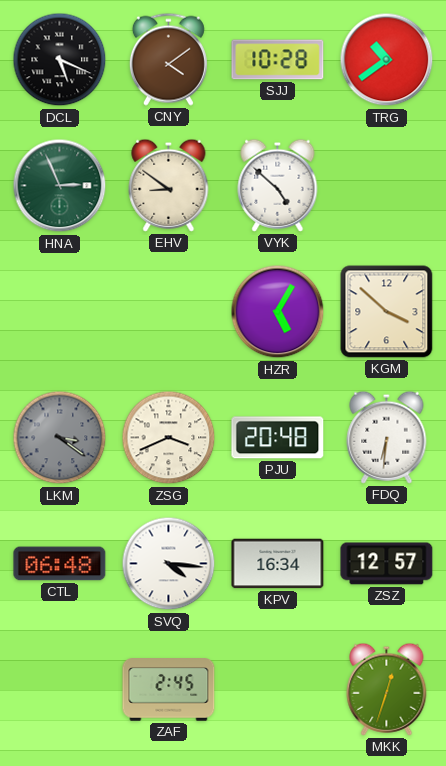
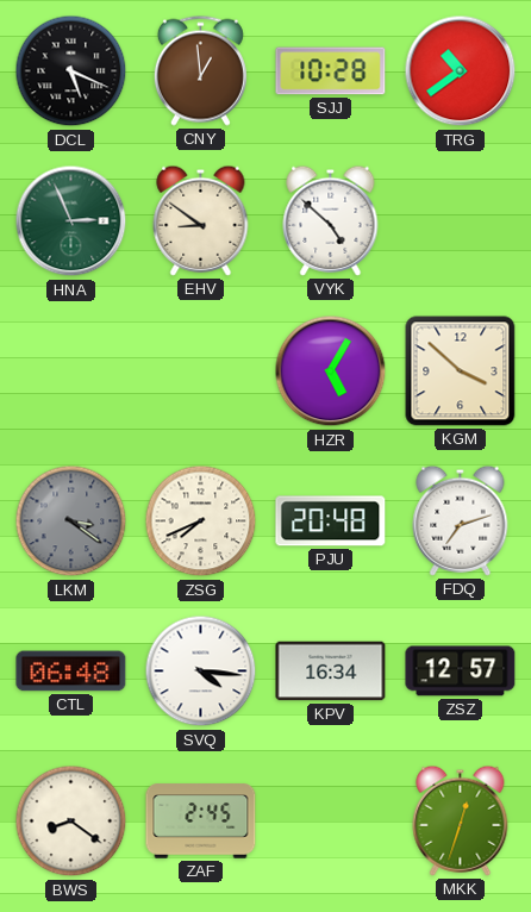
CNY: 4:09 -> 12:59
ZSG: 3:41 -> 7:41
FDQ: 6:31 -> 7:12
BWS: none -> 8:21
